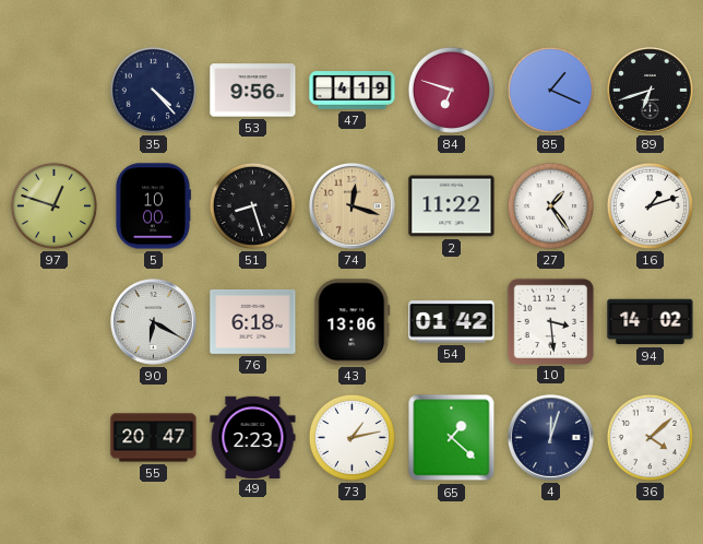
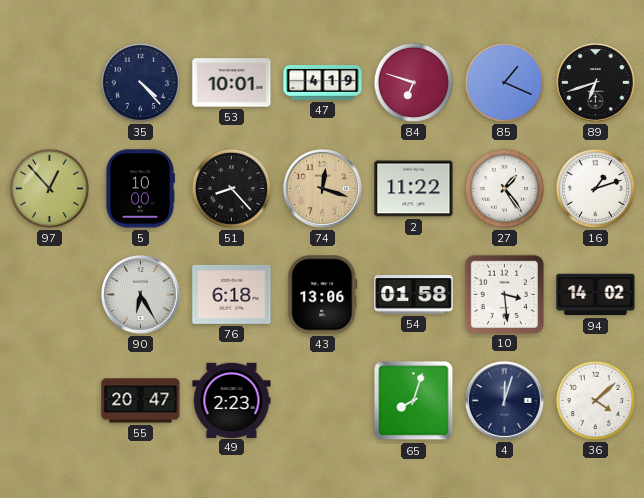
53: 9:56 -> 10:01
97: 12:48 -> 12:53
51: 8:27 -> 8:23
90: 6:20 -> 6:25
54: 01:42 -> 01:58
73: 1:13 -> none
65: 1:22 -> 8:03
